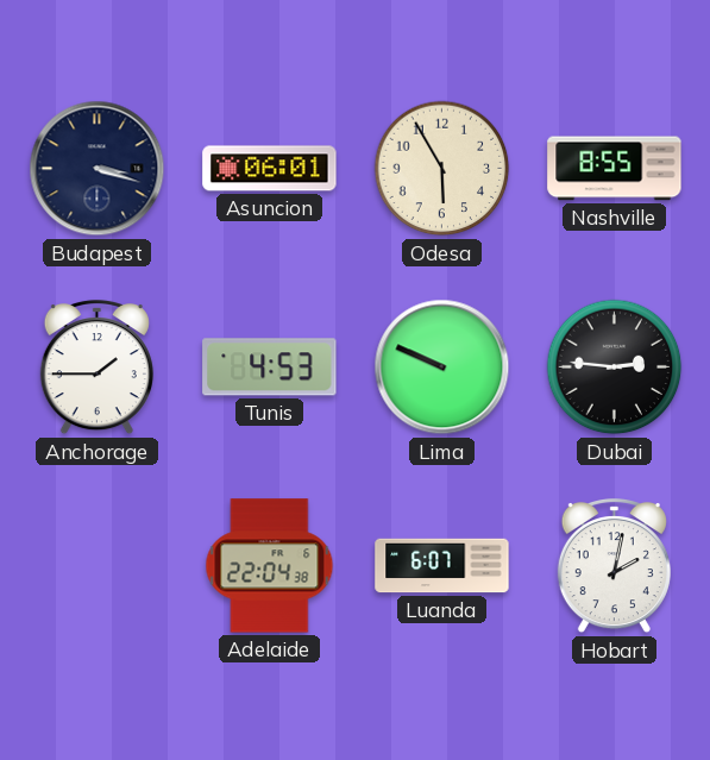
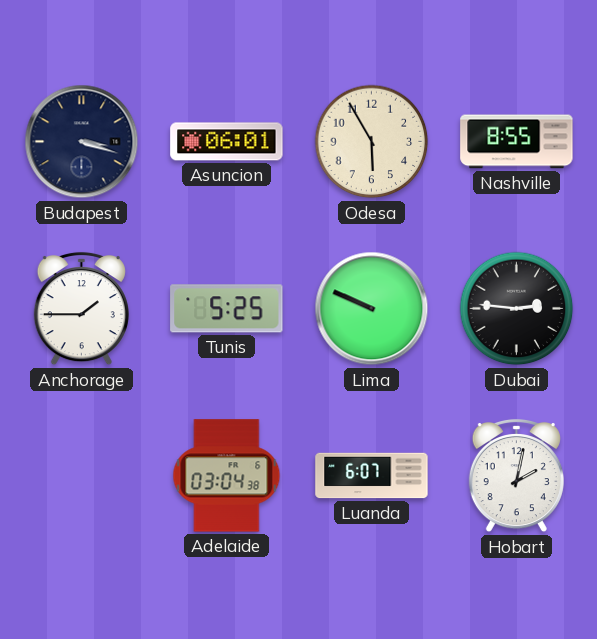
Tunis: 4:53 -> 5:25
Adelaide: 22:04 -> 03:04
